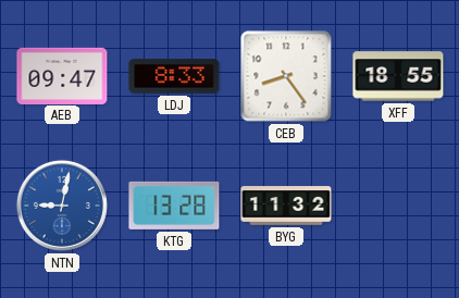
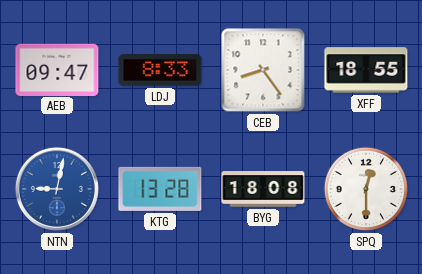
BYG: 11:32 -> 18:08
SPQ: none -> 12:30
